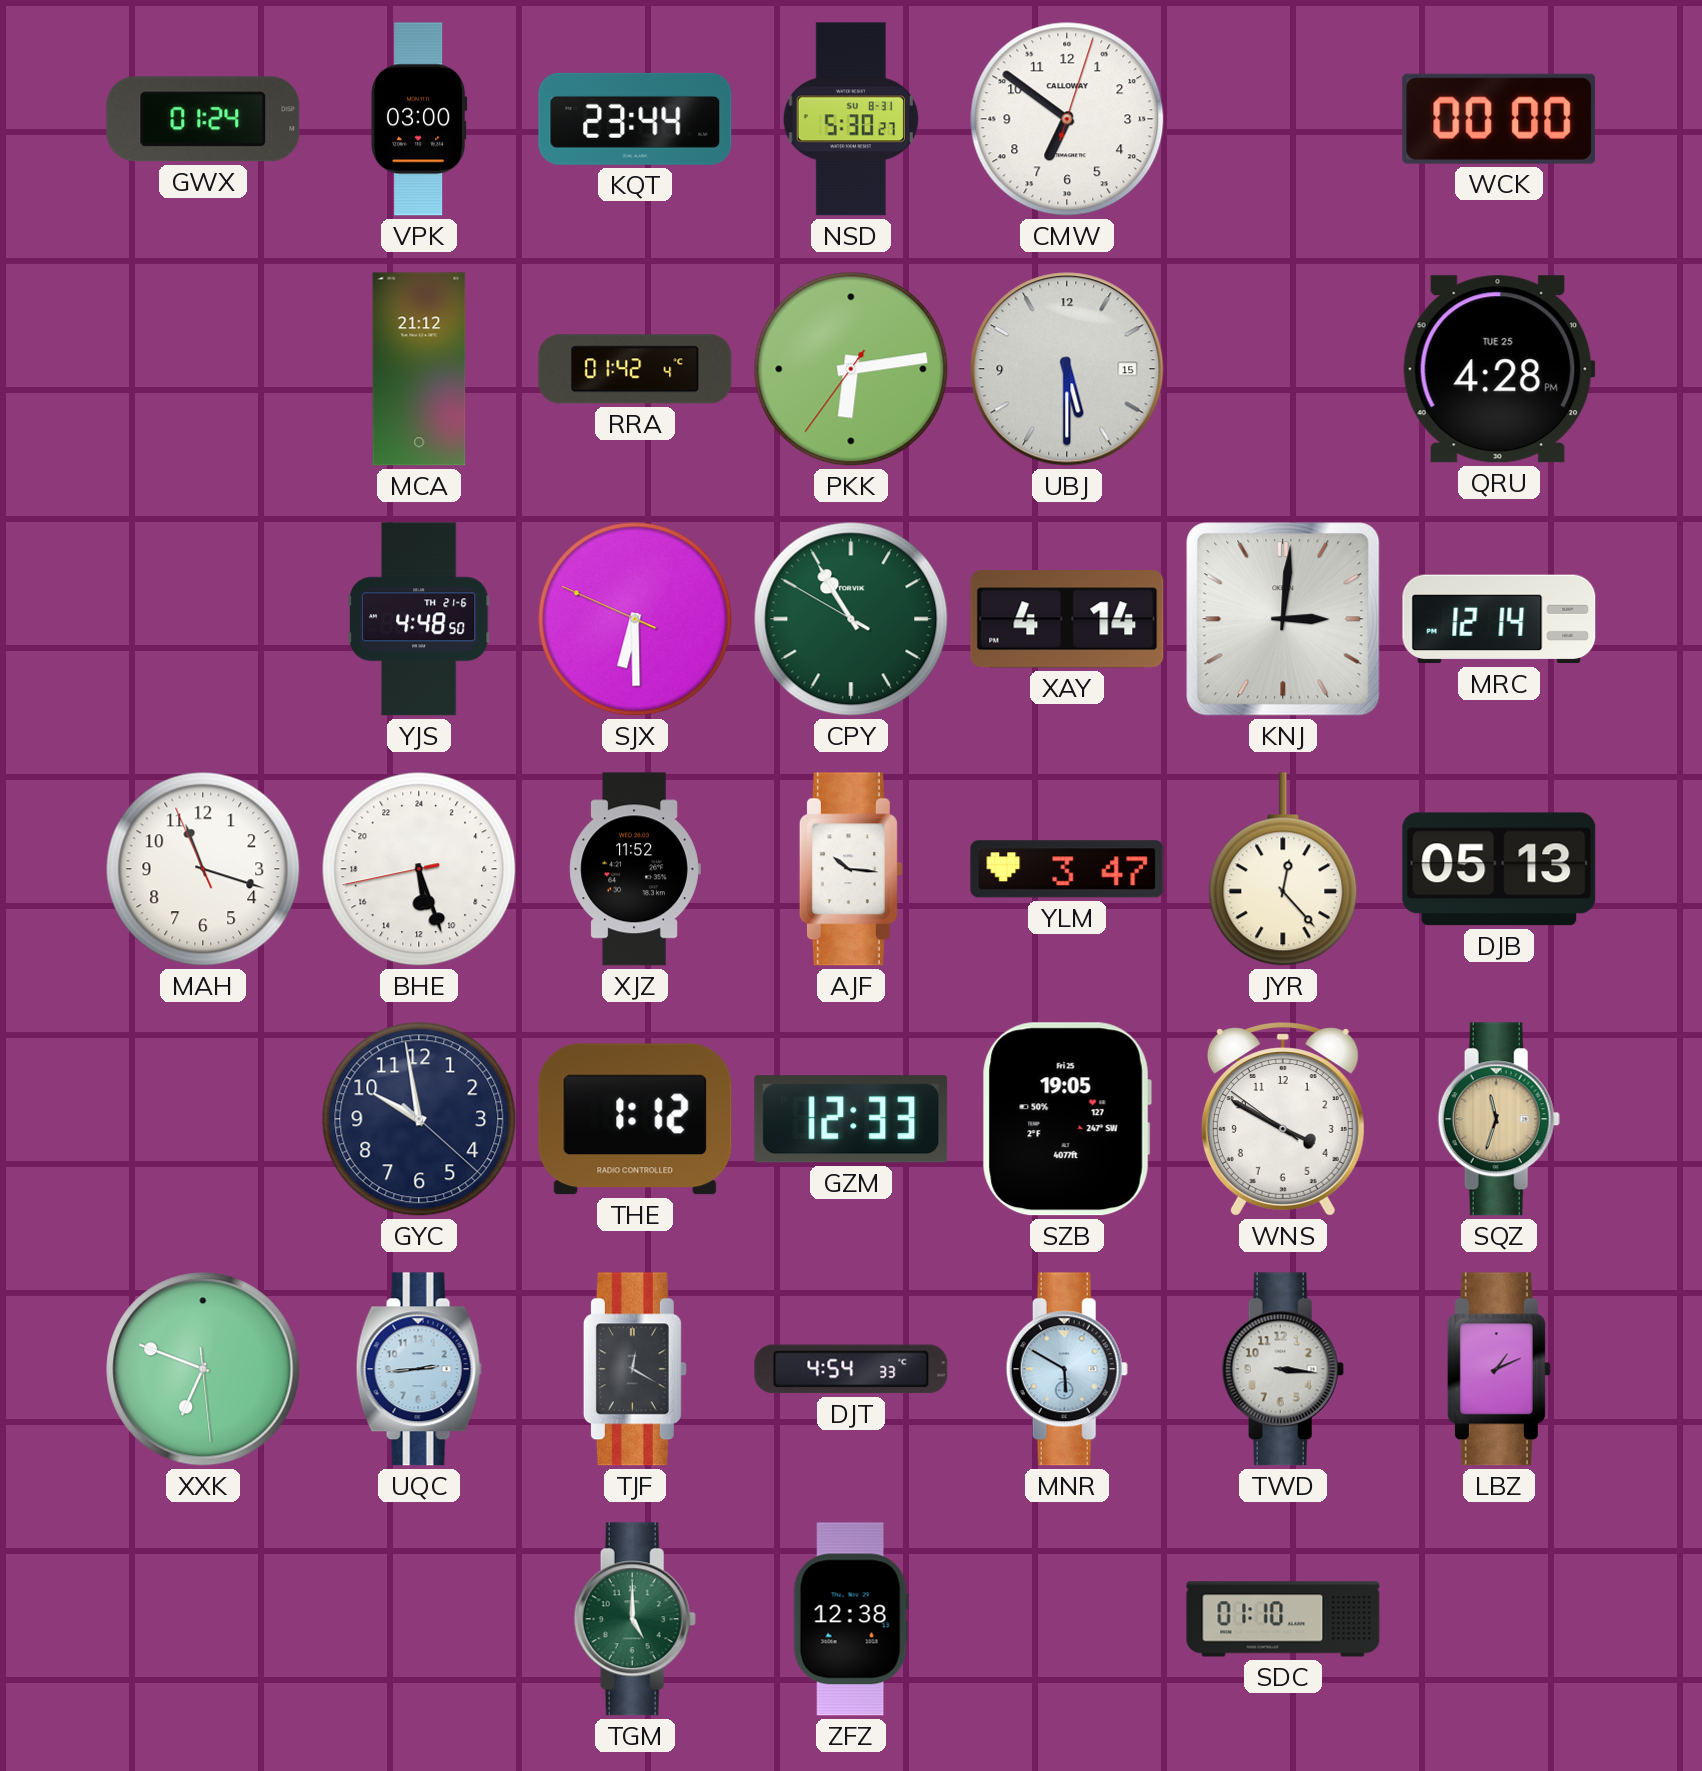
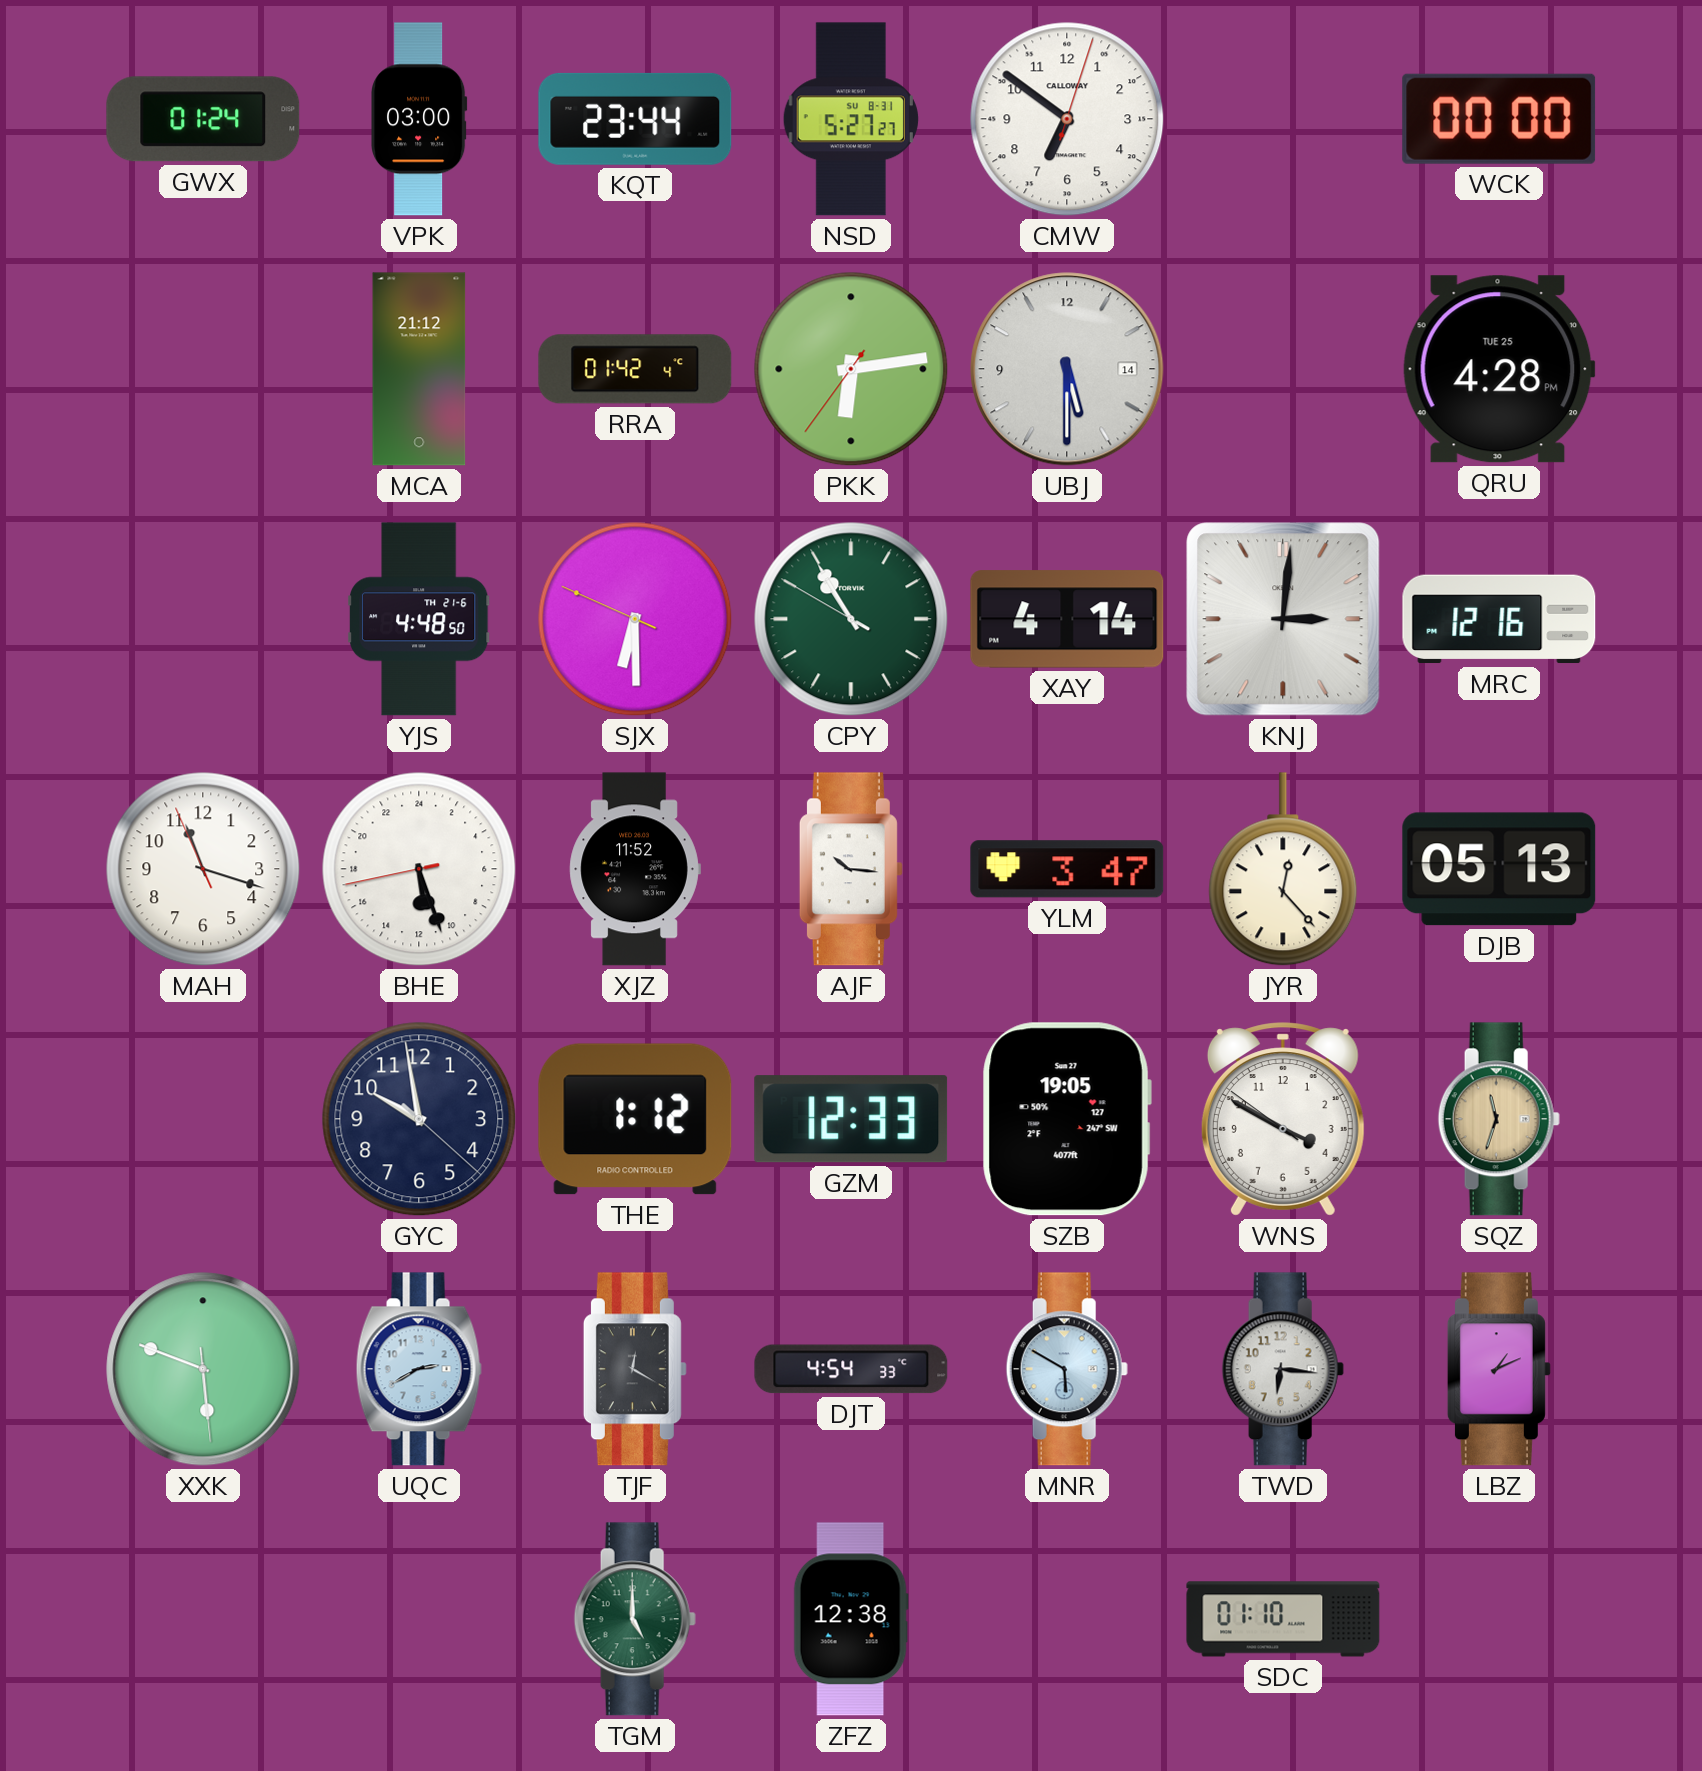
NSD: 5:30 -> 5:27
UBJ date: 15 -> 14
MRC: 12:14 -> 12:16
SZB date: Fri 25 -> Sun 27
XXK: 6:48 -> 5:48
UQC: 2:44 -> 2:40
TWD: 3:16 -> 6:16
